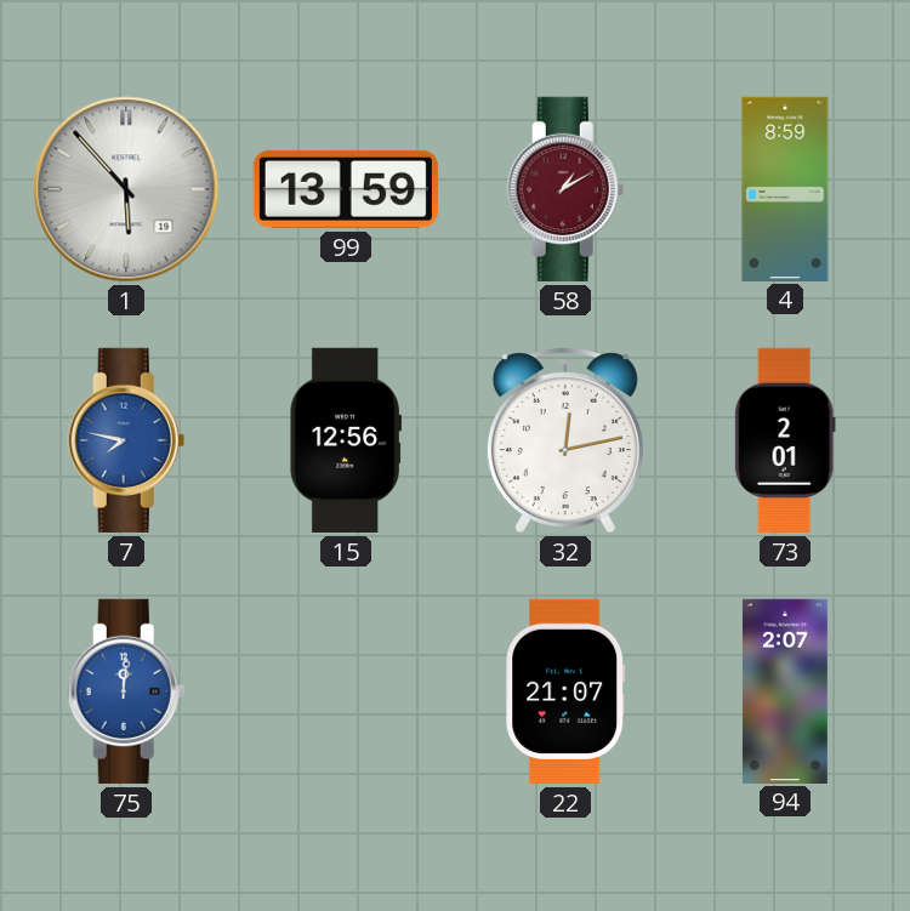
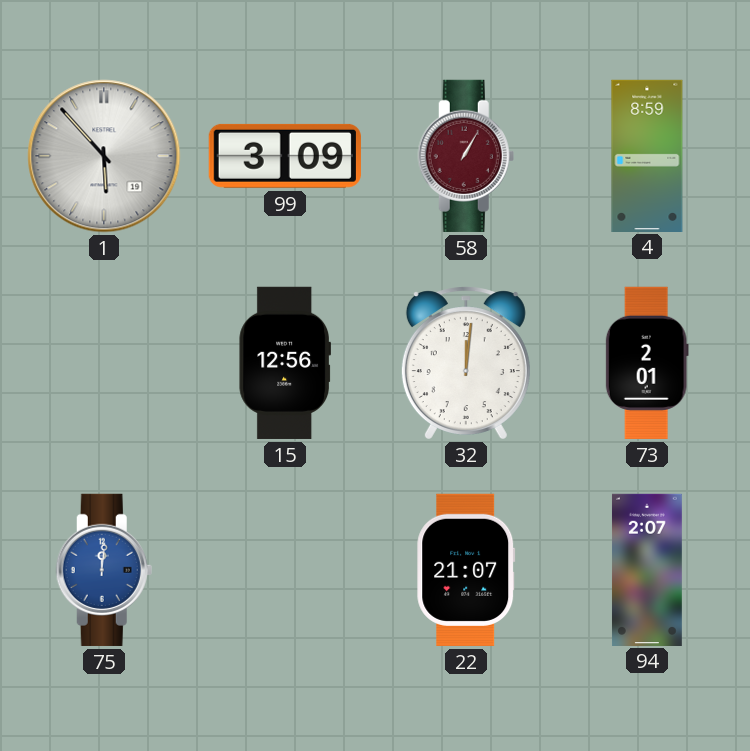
99: 13:59 -> 3:09
58: 1:10 -> 1:05
7: 7:47 -> none
32: 12:13 -> 12:01
